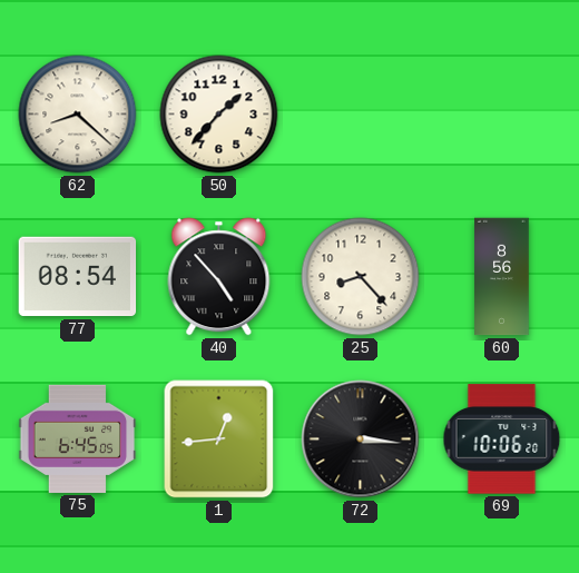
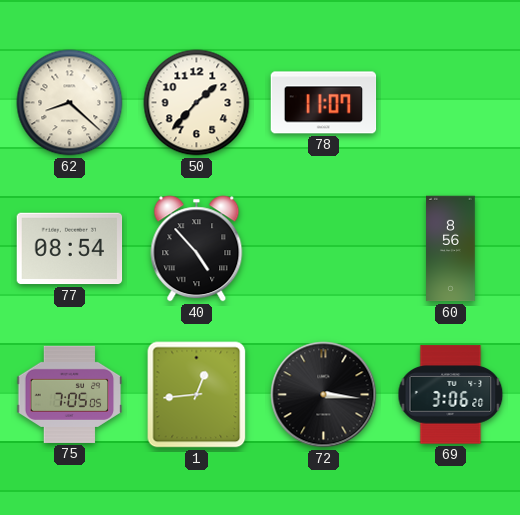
78: none -> 11:07
25: 8:23 -> none
75: 6:45 -> 7:05
69: 10:06 -> 3:06
